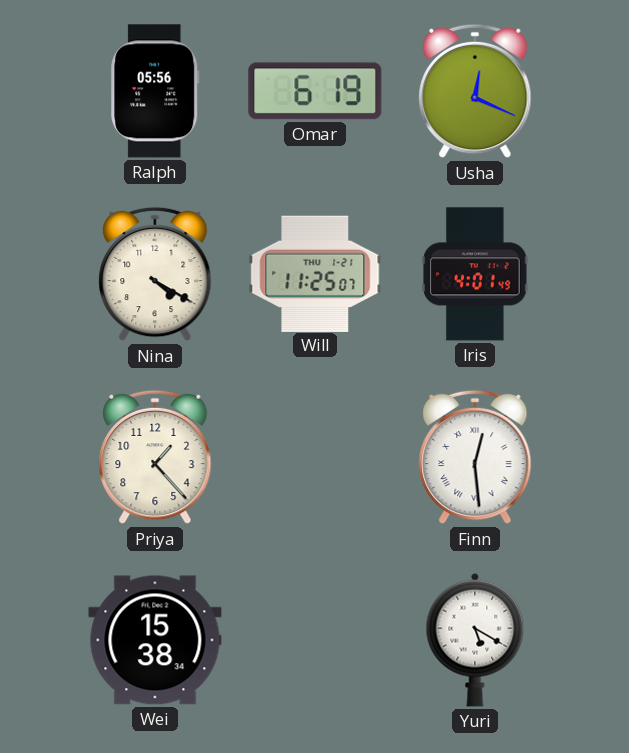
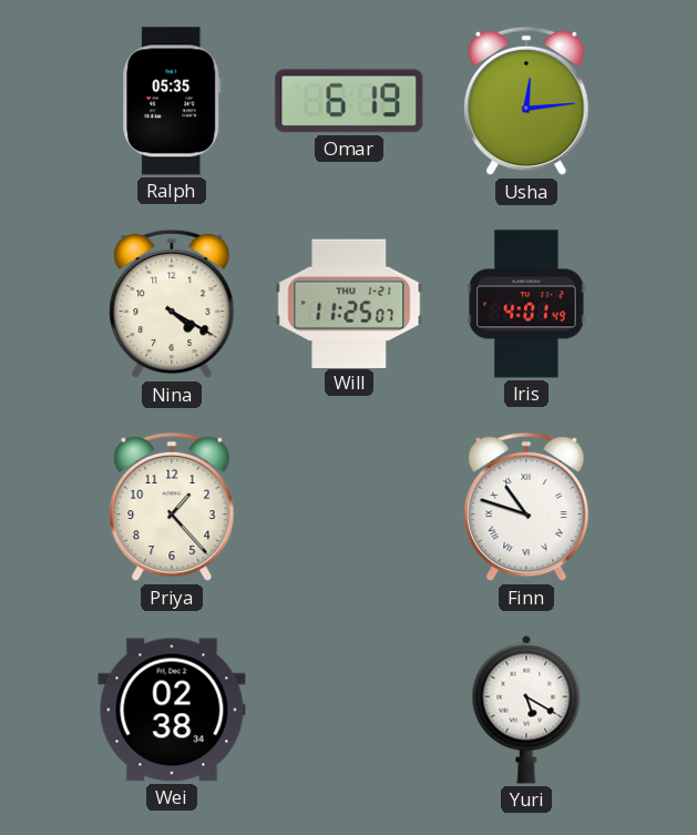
Ralph: 05:56 -> 05:35
Usha: 12:19 -> 12:14
Finn: 12:29 -> 10:48
Wei: 15:38 -> 02:38
